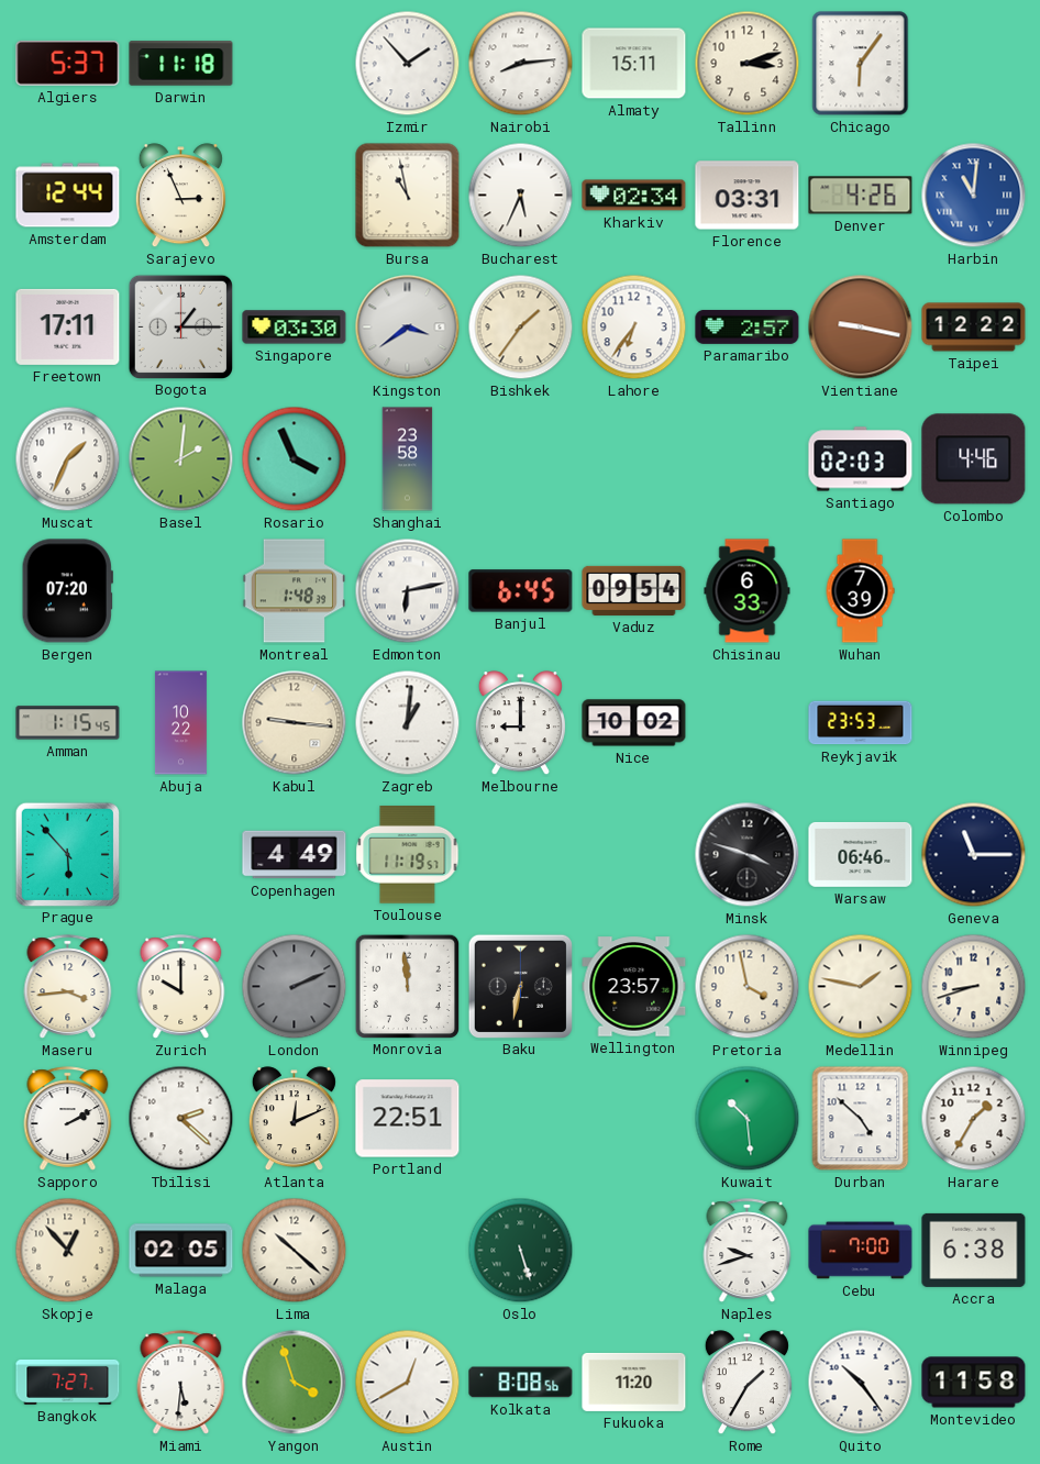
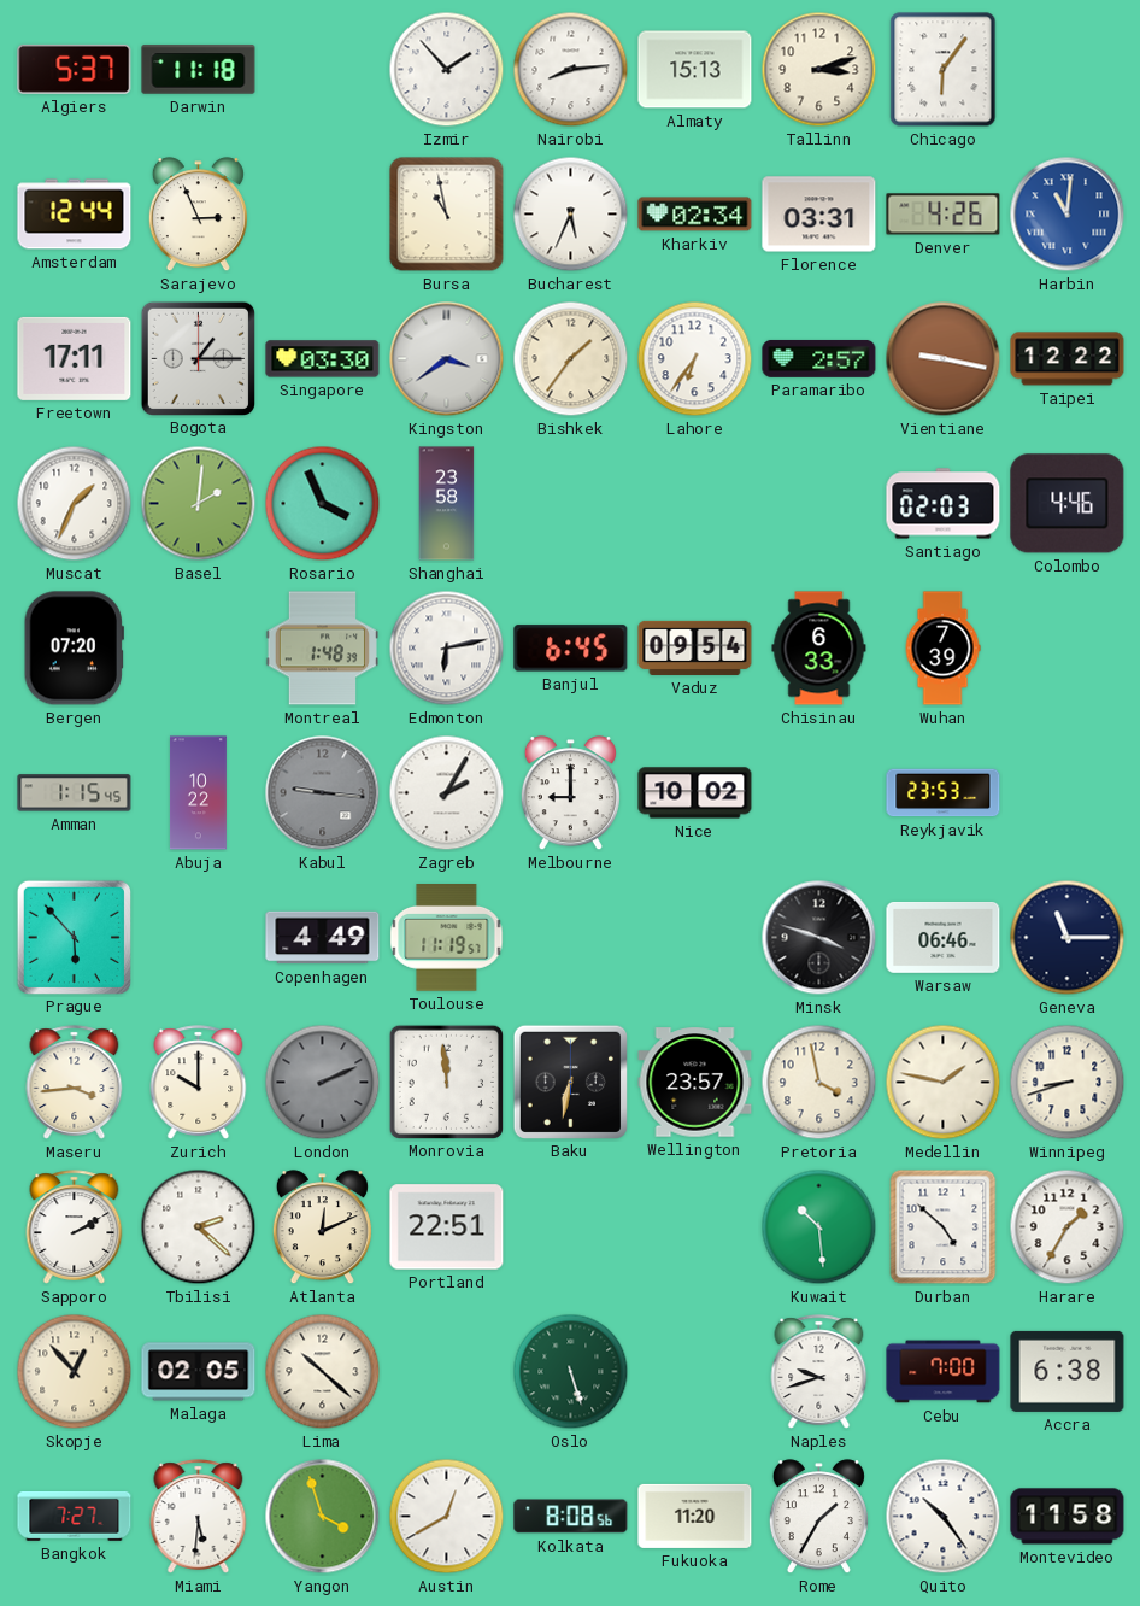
Almaty: 15:11 -> 15:13
Kabul dial: cream -> grey
Zagreb: 1:01 -> 2:05
